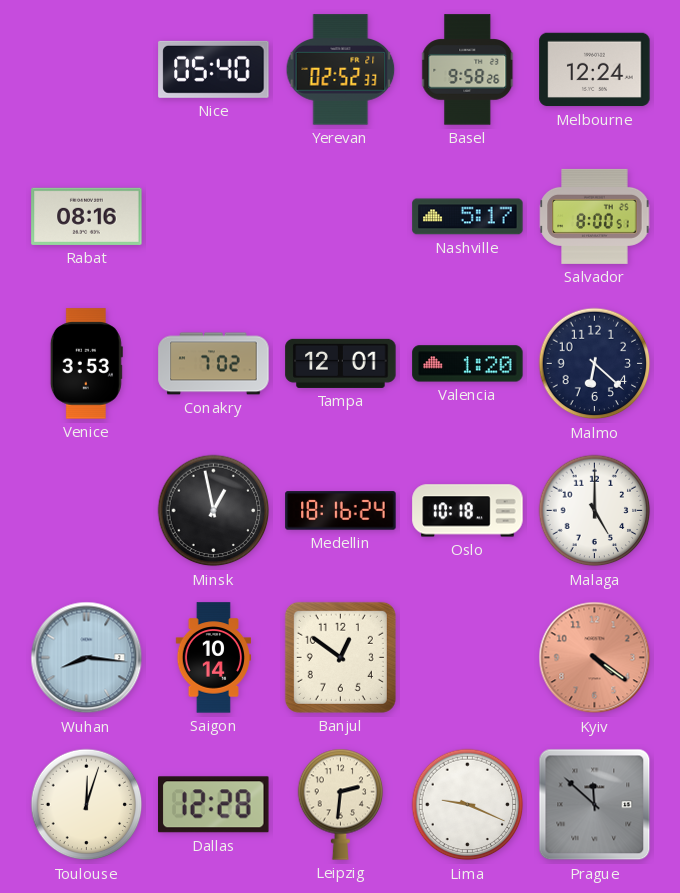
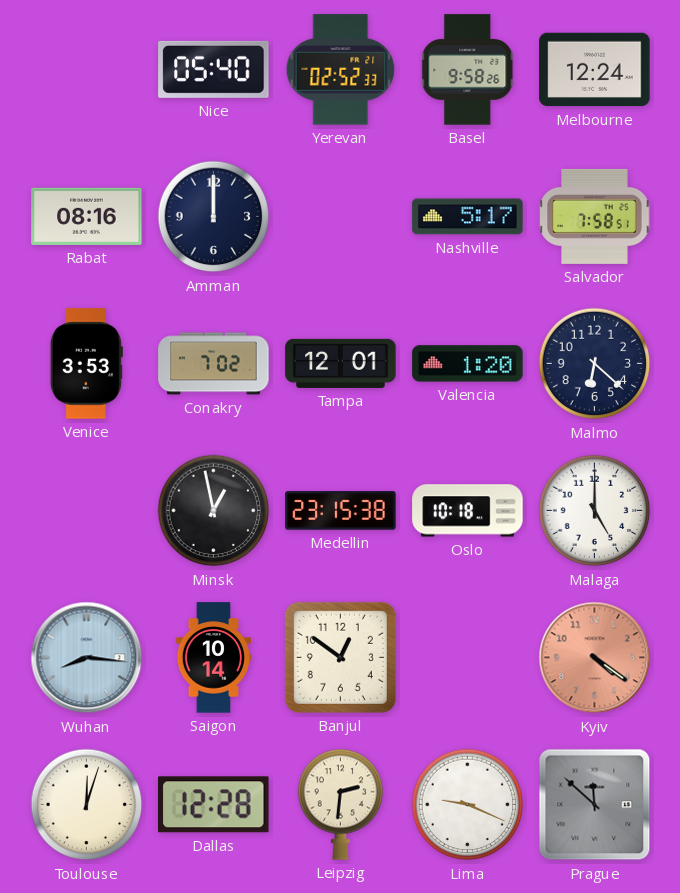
Amman: none -> 12:00
Salvador: 8:00 -> 7:58
Medellin: 18:16 -> 23:15
